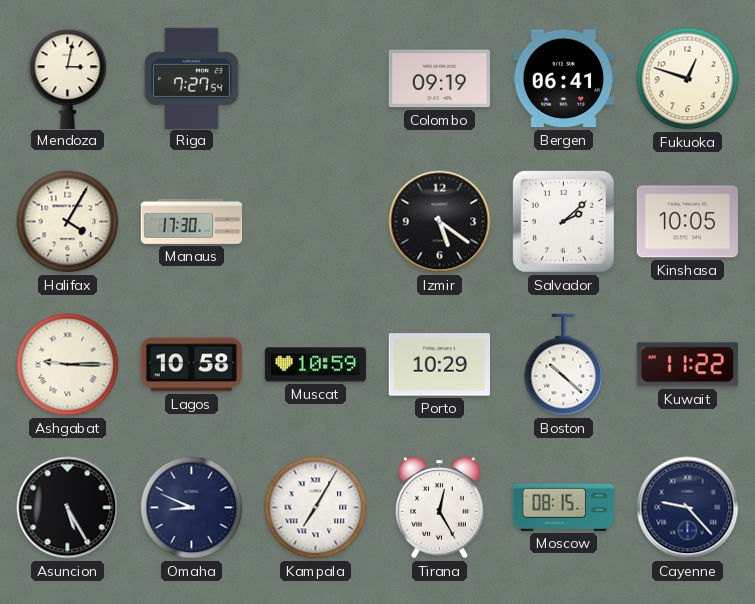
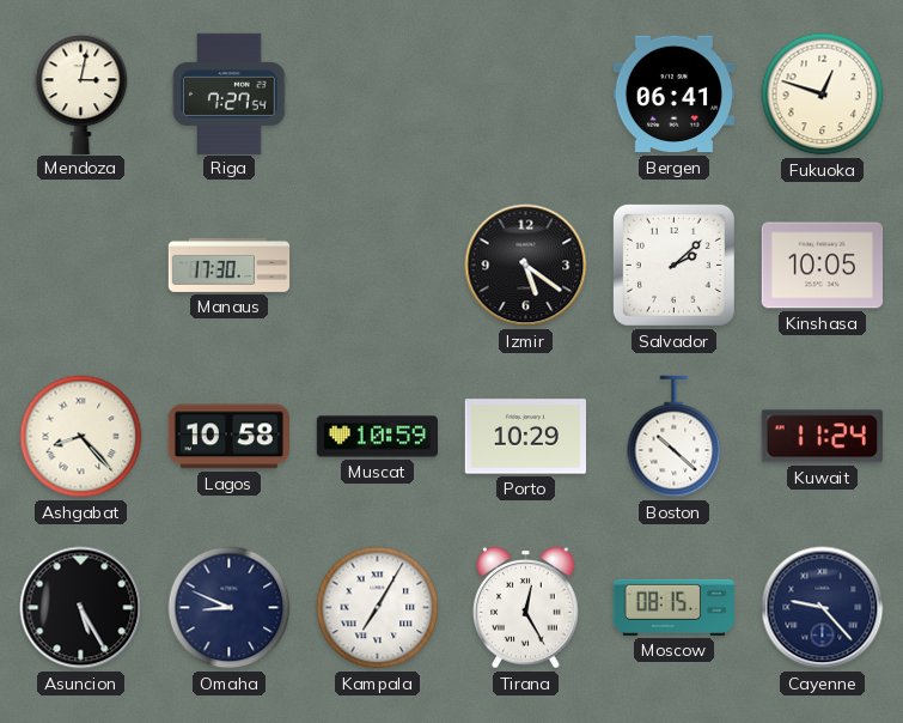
Colombo: 09:19 -> none
Halifax: 4:05 -> none
Ashgabat: 9:15 -> 8:23
Kuwait: 11:22 -> 11:24
